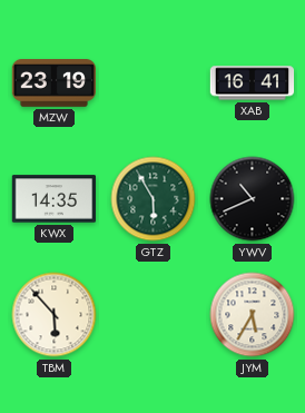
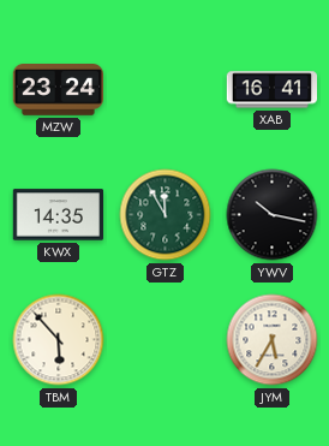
MZW: 23:19 -> 23:24
GTZ: 5:55 -> 11:55
YWV: 10:41 -> 10:17
